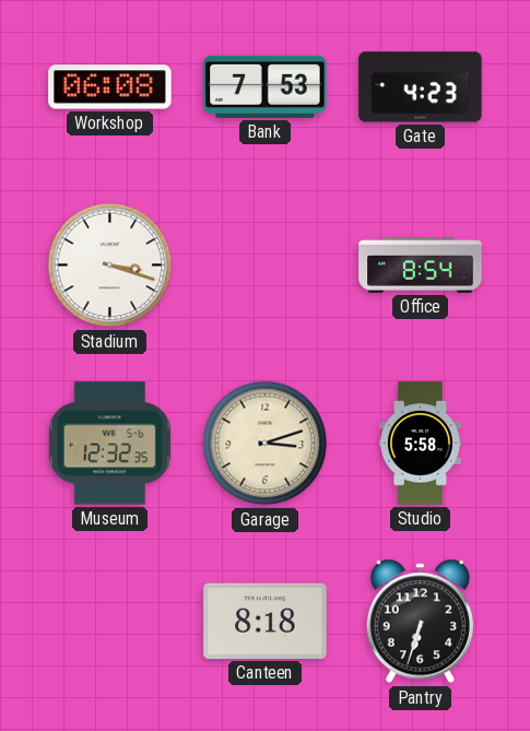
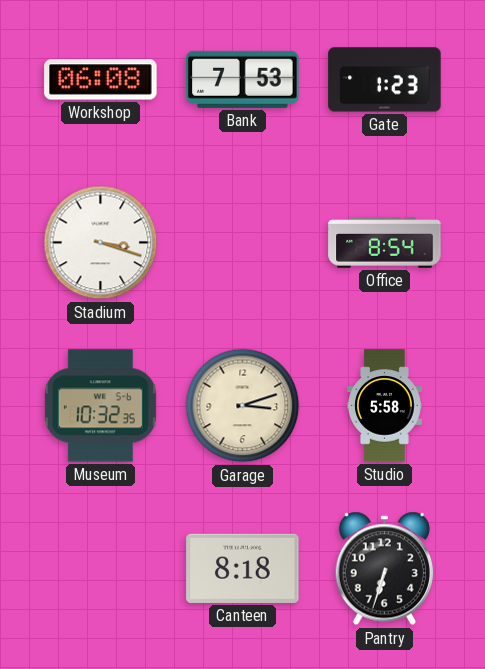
Gate: 4:23 -> 1:23
Museum: 12:32 -> 10:32
